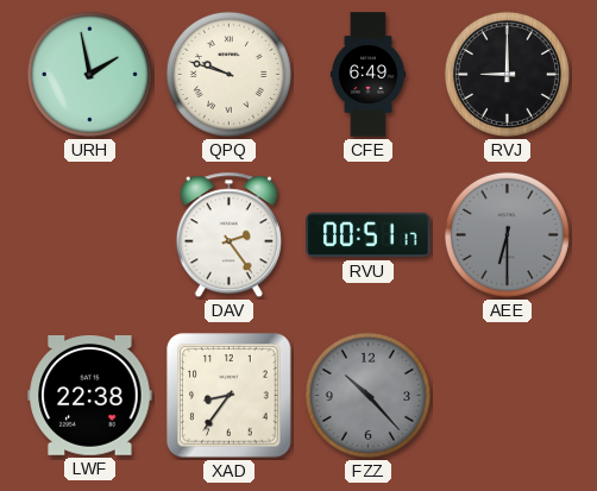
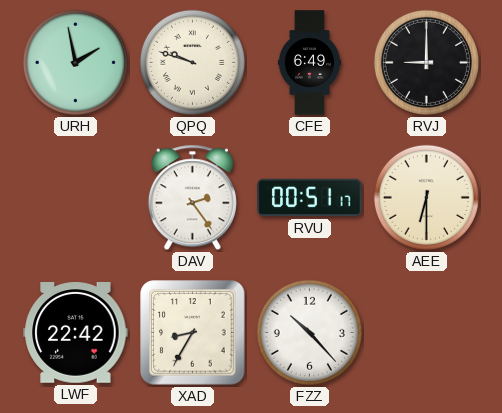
AEE dial: grey -> cream
LWF: 22:38 -> 22:42
XAD: 8:36 -> 8:35
FZZ dial: grey -> white
